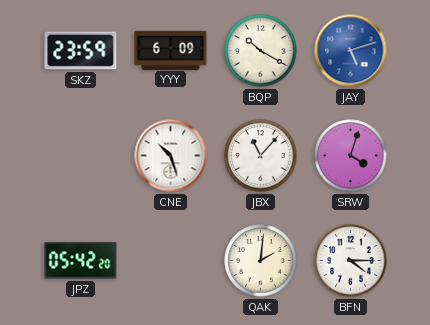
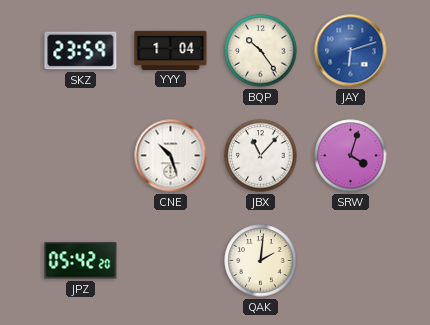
YYY: 6:09 -> 1:04
BQP: 10:20 -> 10:24
JAY: 5:12 -> 6:12
BFN: 4:15 -> none
